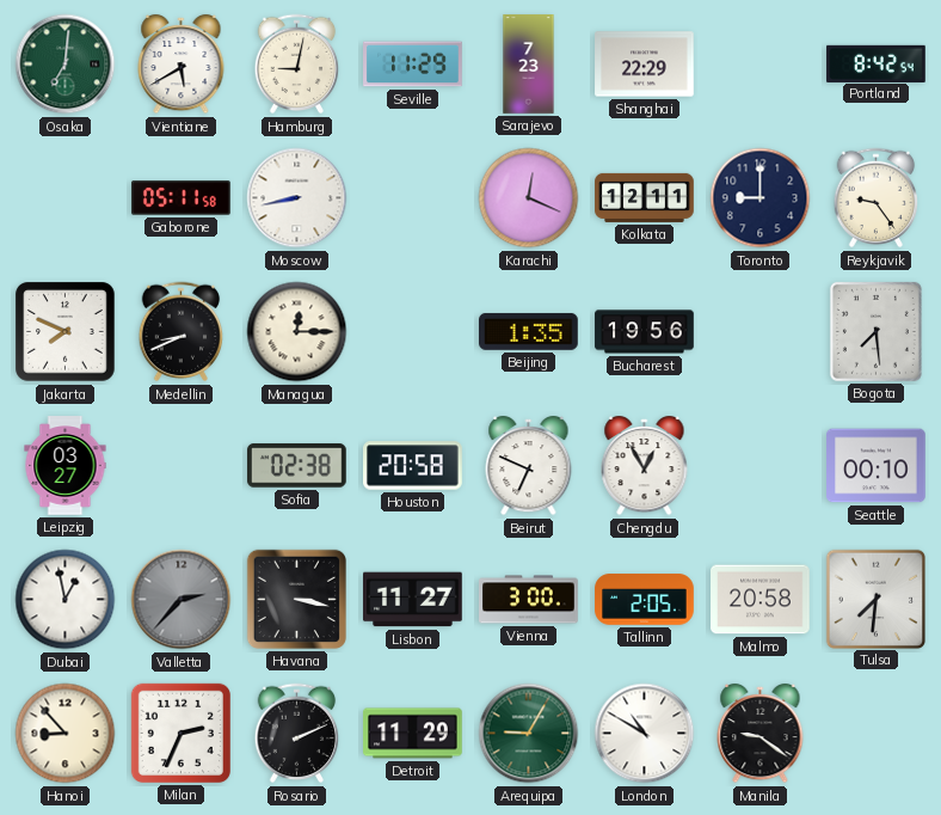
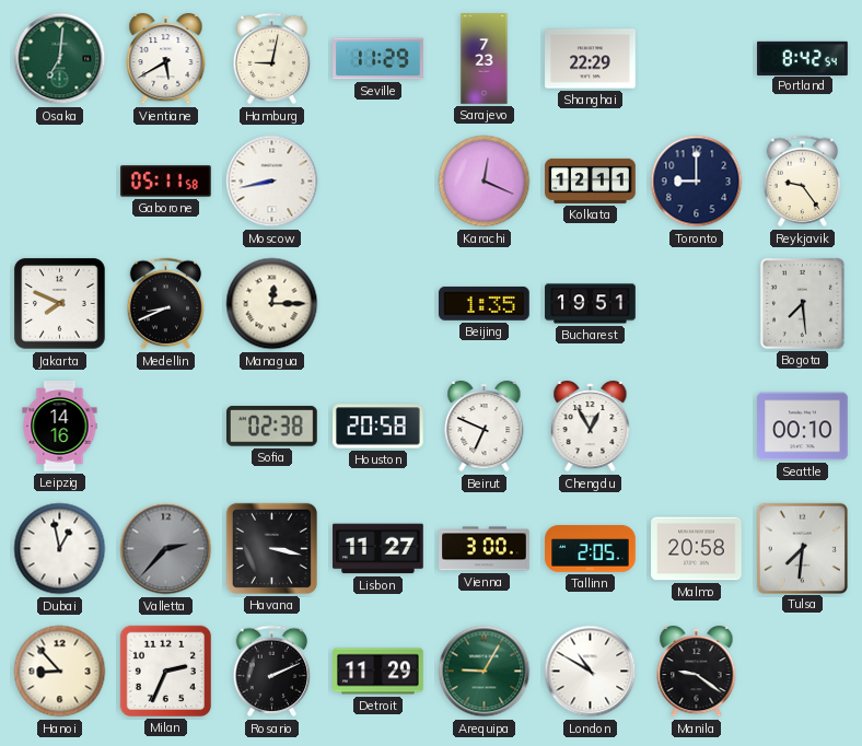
Bucharest: 19:56 -> 19:51
Leipzig: 03:27 -> 14:16
